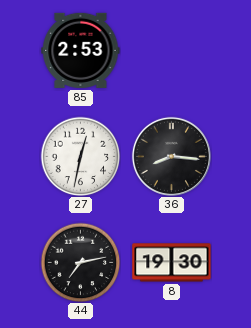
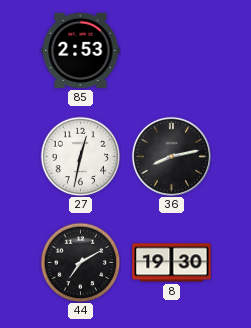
36: 8:16 -> 8:13
44: 7:13 -> 7:10
